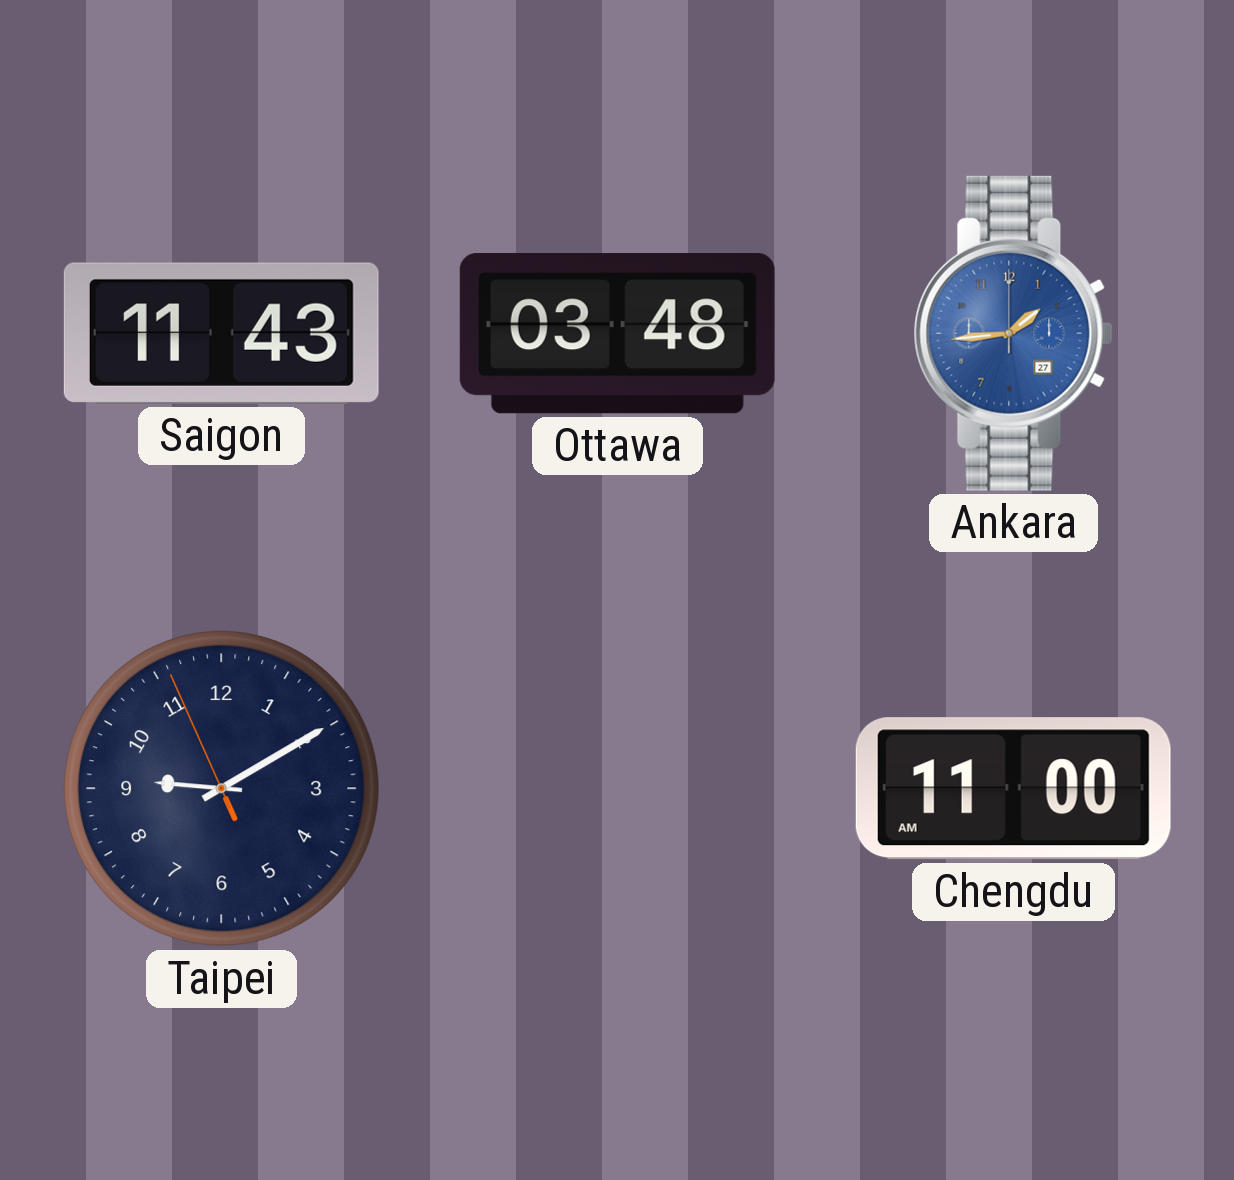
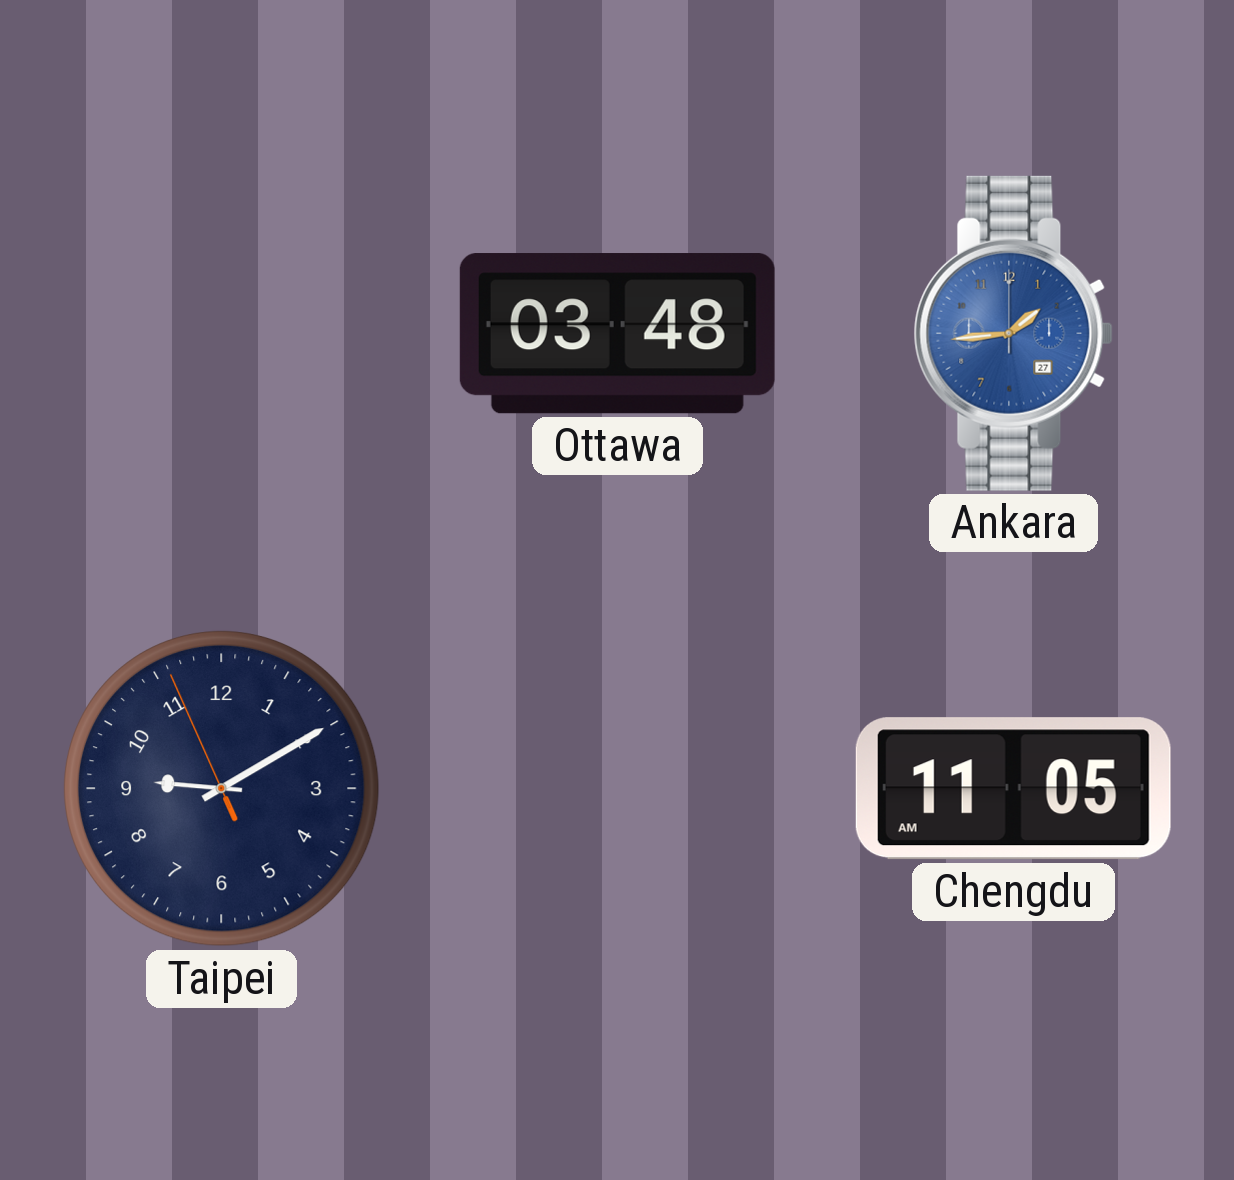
Saigon: 11:43 -> none
Chengdu: 11:00 -> 11:05
